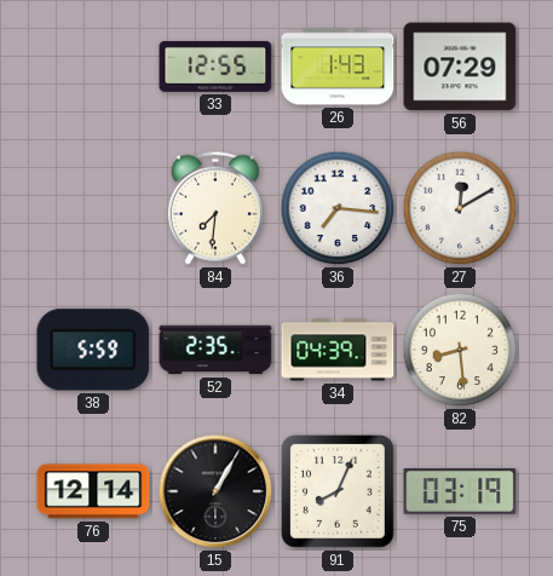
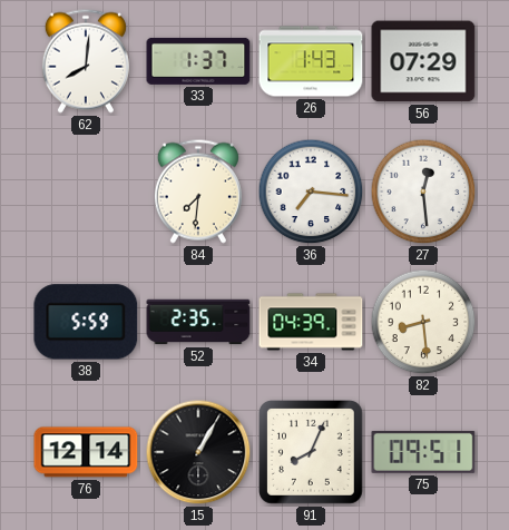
62: none -> 8:01
33: 12:55 -> 1:37
27: 12:10 -> 12:29
75: 03:19 -> 09:51
